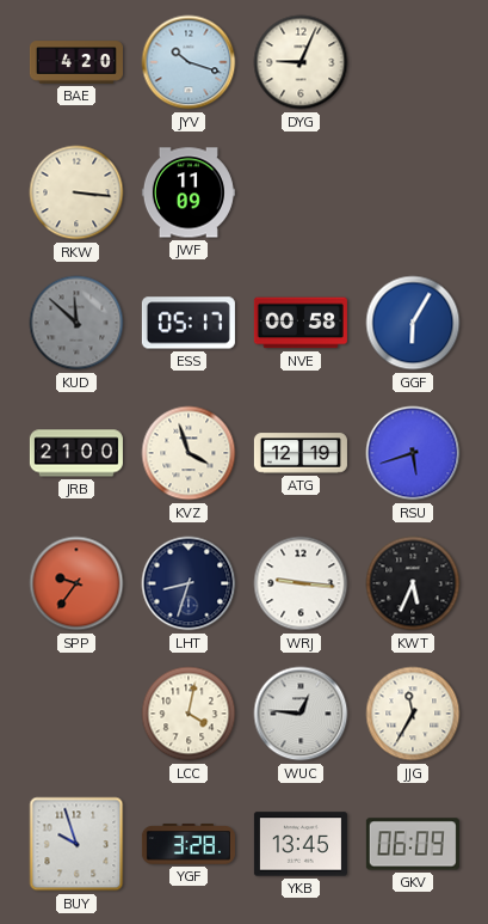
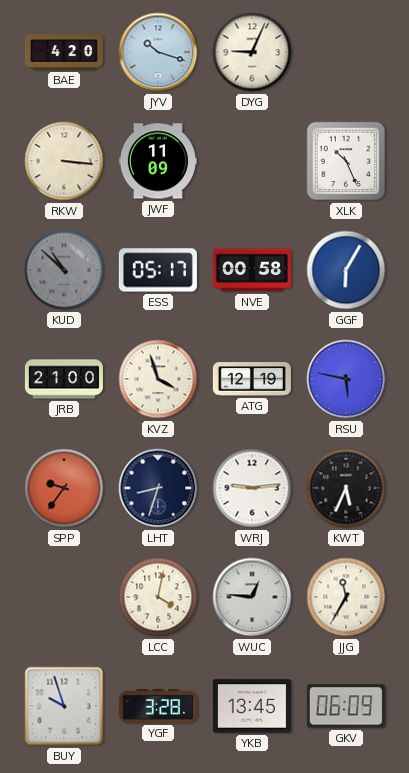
XLK: none -> 10:26
KUD: 11:52 -> 10:52
RSU: 5:42 -> 5:47
WRJ: 9:16 -> 9:14
